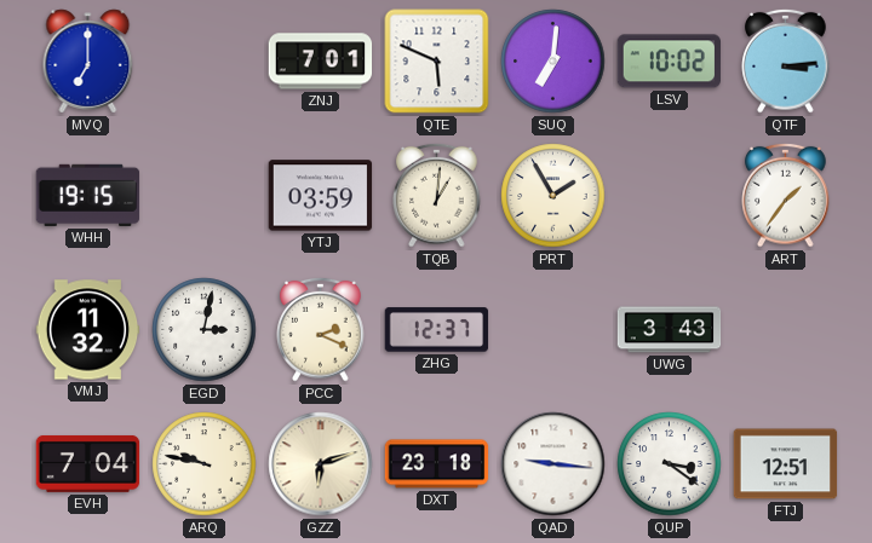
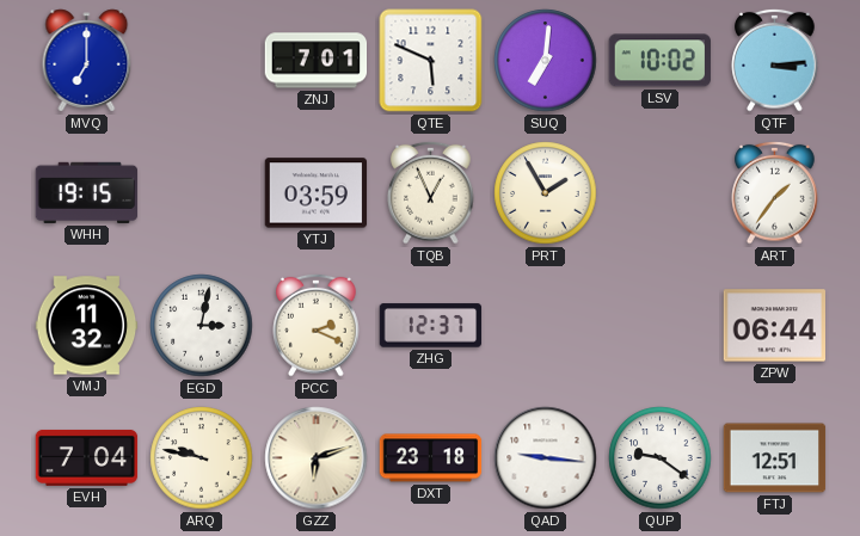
TQB: 1:01 -> 12:56
UWG: 3:43 -> none
ZPW: none -> 06:44
QUP: 3:21 -> 9:21
